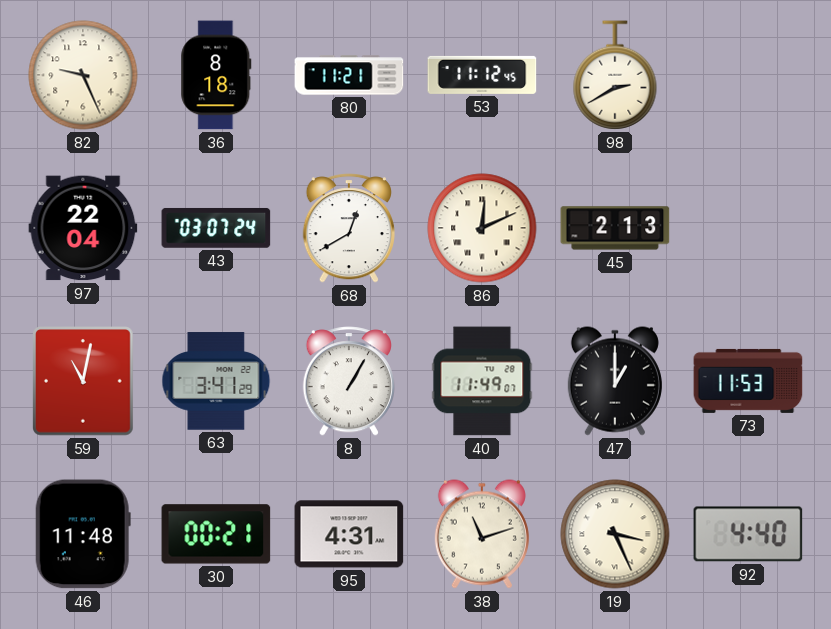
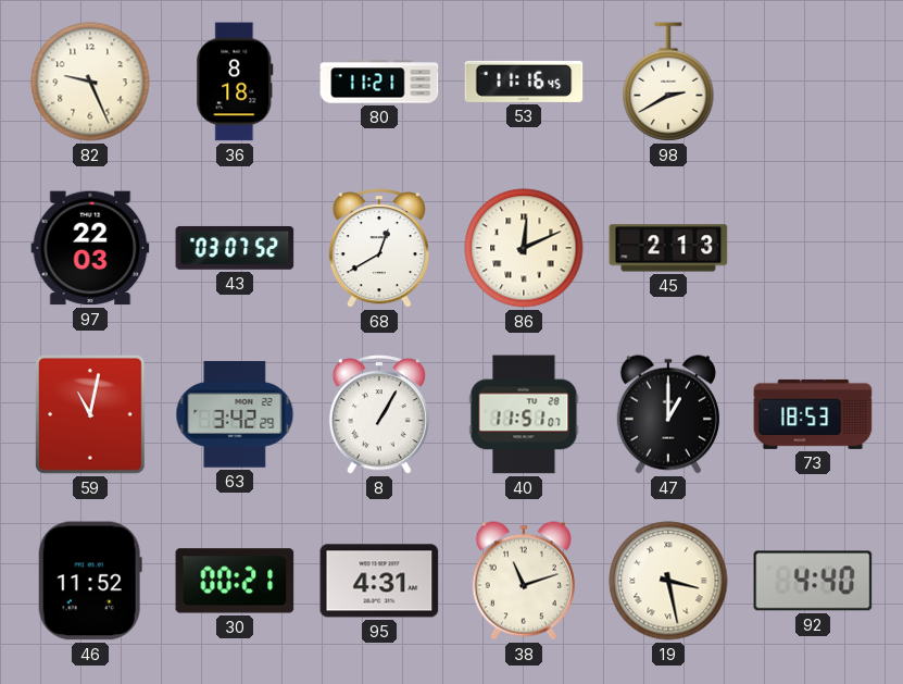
53: 11:12 -> 11:16
97: 22:04 -> 22:03
43: 03:07:24 -> 03:07:52
63: 3:41 -> 3:42
40: 11:49 -> 11:51
73: 11:53 -> 18:53
46: 11:48 -> 11:52
19: 3:26 -> 3:28
